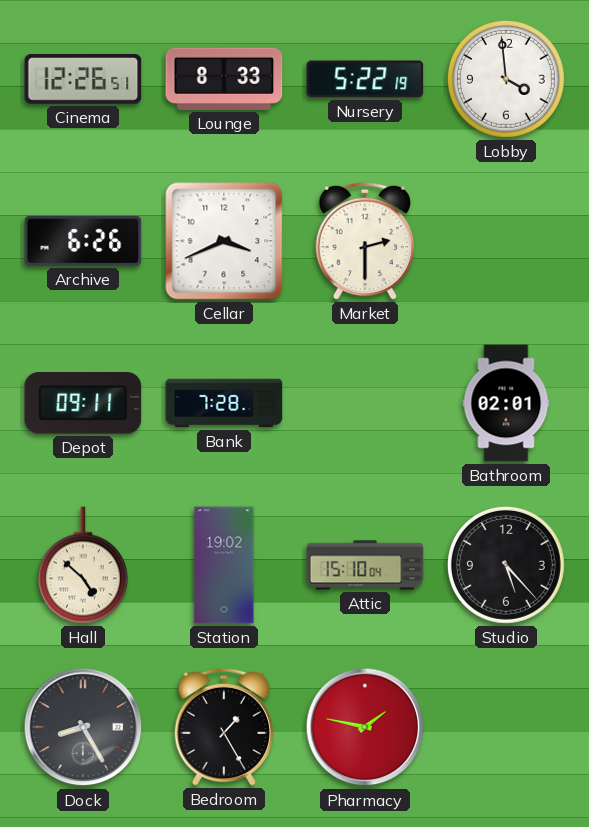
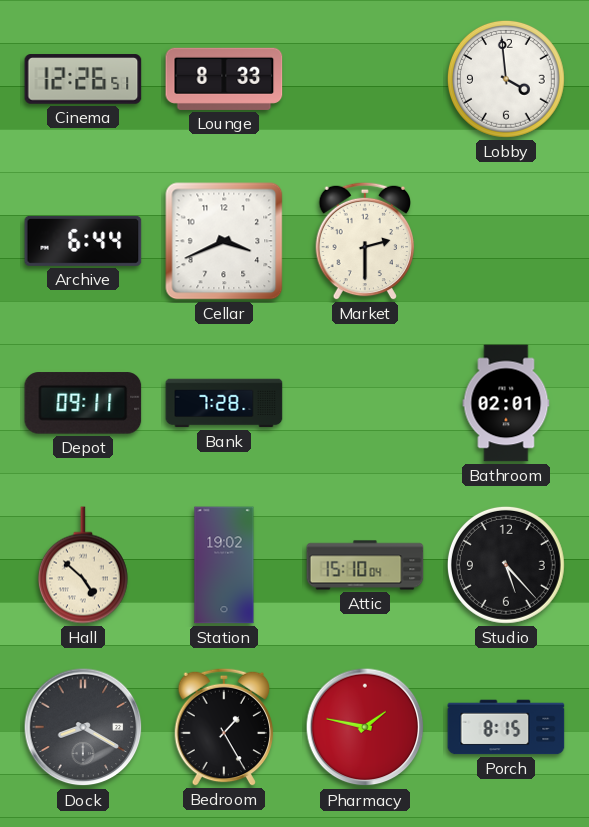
Nursery: 5:22 -> none
Archive: 6:26 -> 6:44
Dock: 8:25 -> 8:20
Porch: none -> 8:15
